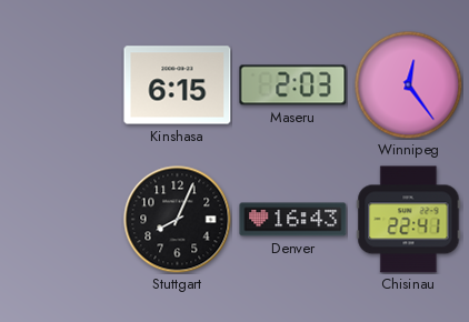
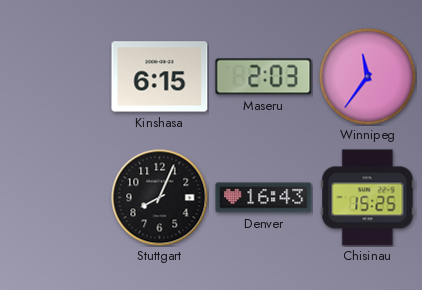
Winnipeg: 12:24 -> 11:36
Chisinau: 22:41 -> 15:25
